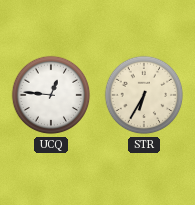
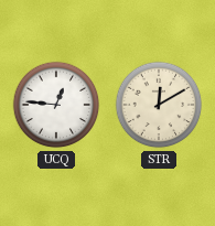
STR: 6:35 -> 12:10
